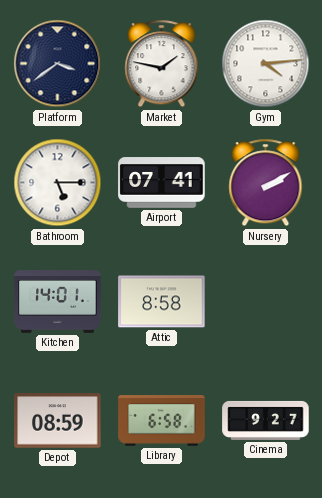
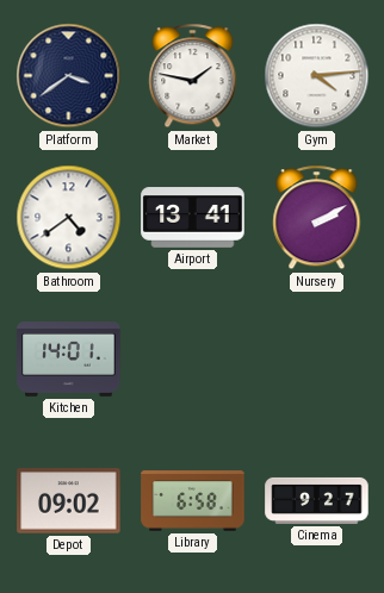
Bathroom: 5:15 -> 4:39
Airport: 07:41 -> 13:41
Attic: 8:58 -> none
Depot: 08:59 -> 09:02
